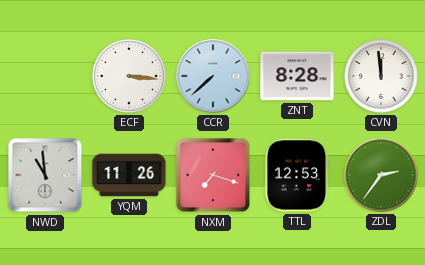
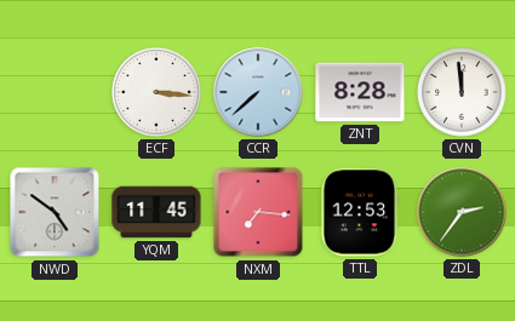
NWD: 10:59 -> 4:51
YQM: 11:26 -> 11:45
NXM: 7:18 -> 7:16
